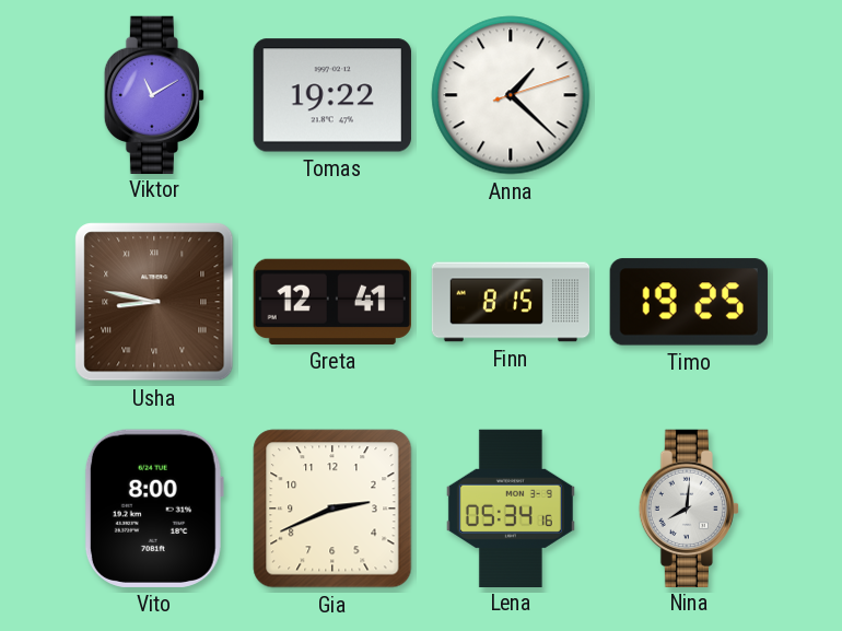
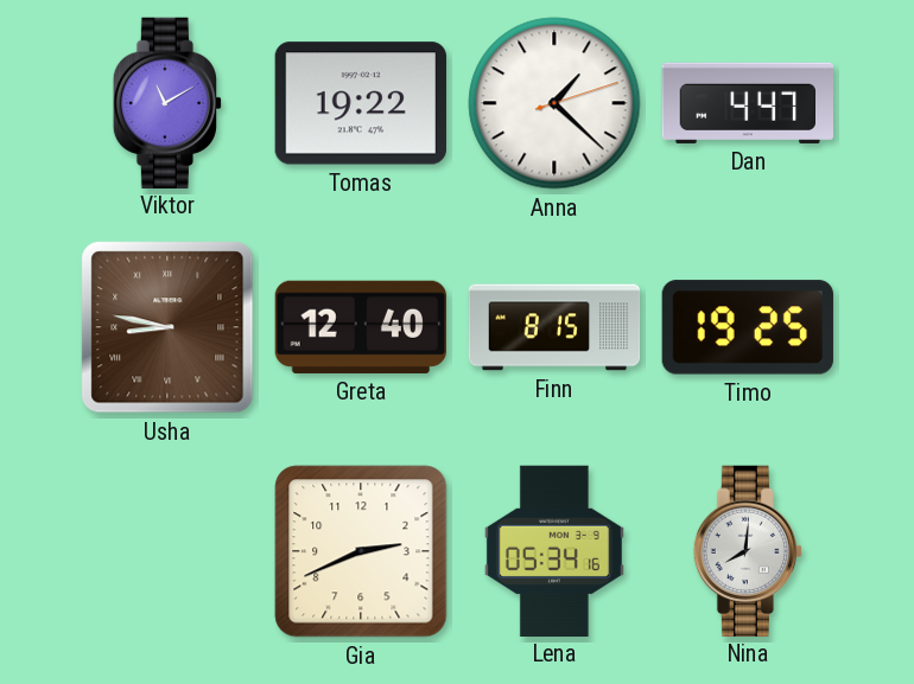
Dan: none -> 4:47
Greta: 12:41 -> 12:40
Vito: 8:00 -> none
